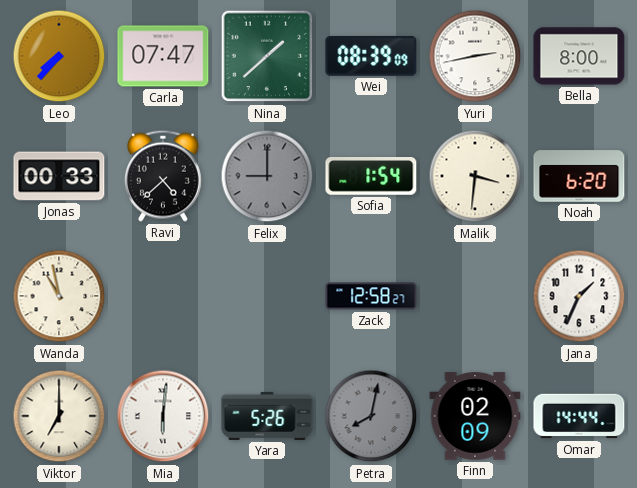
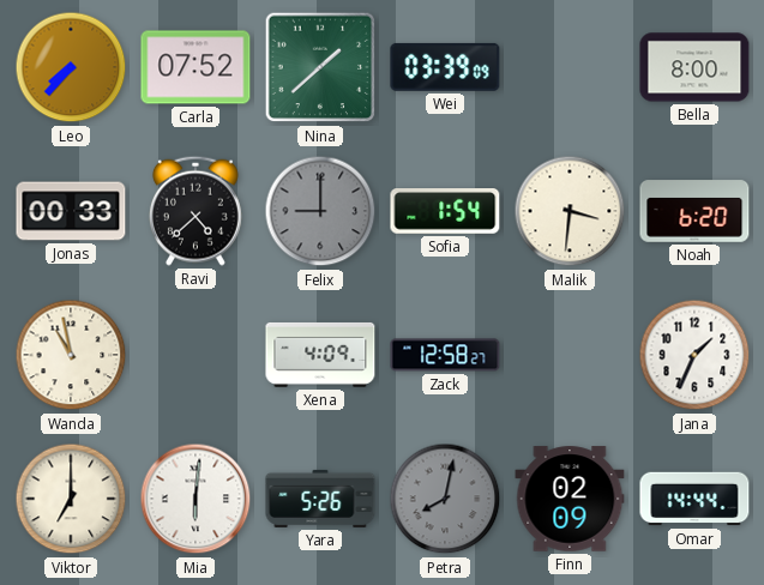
Carla: 07:47 -> 07:52
Wei: 08:39 -> 03:39
Yuri: 2:43 -> none
Xena: none -> 4:09
